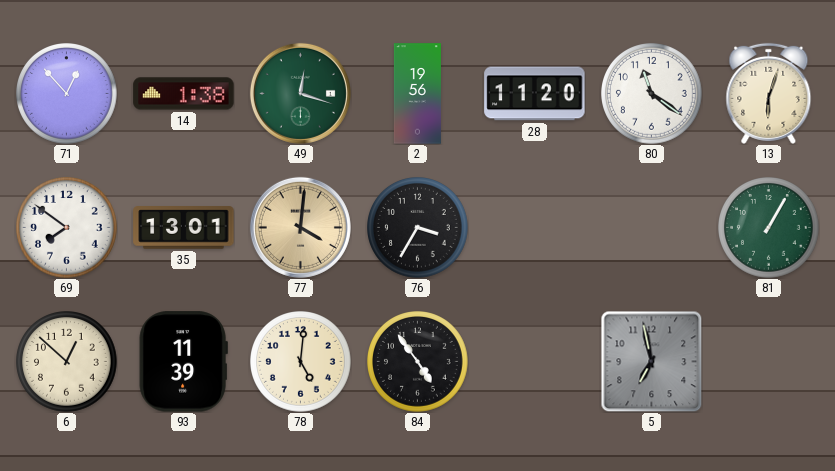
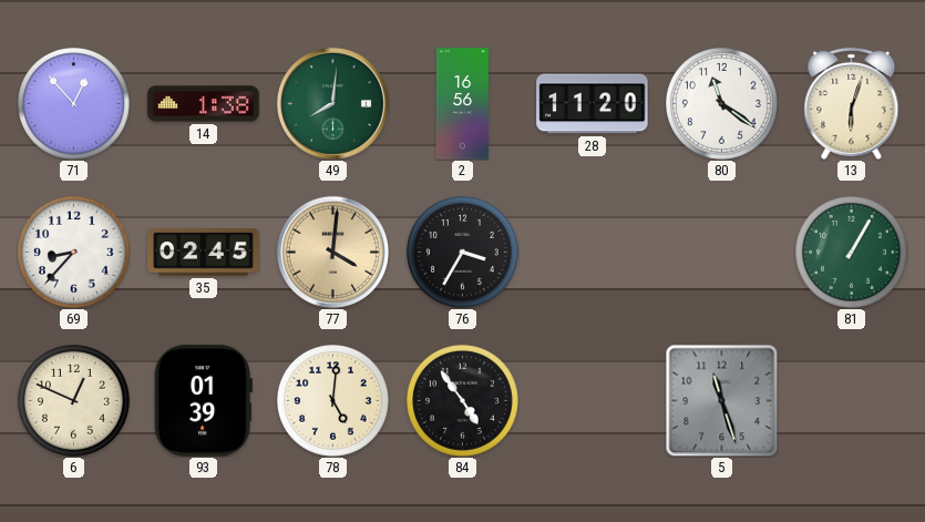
49: 12:18 -> 8:01
2: 19:56 -> 16:56
69: 7:51 -> 8:37
35: 13:01 -> 02:45
6: 12:52 -> 12:49
93: 11:39 -> 01:39
5: 6:58 -> 11:27
